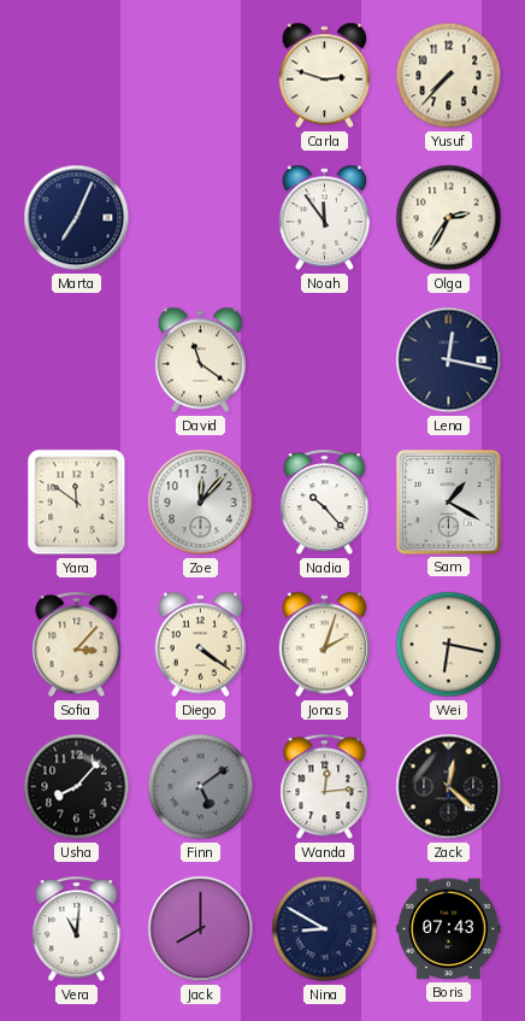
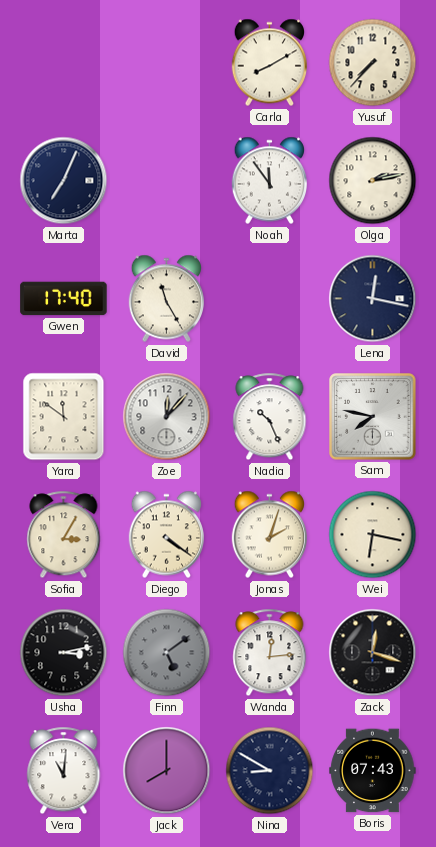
Carla: 2:48 -> 8:10
Olga: 2:35 -> 2:13
Gwen: none -> 17:40
David: 11:21 -> 11:25
Nadia: 10:23 -> 10:26
Sam: 1:20 -> 7:47
Sofia: 3:07 -> 3:05
Usha: 8:07 -> 3:13
Zack: 12:22 -> 12:18
